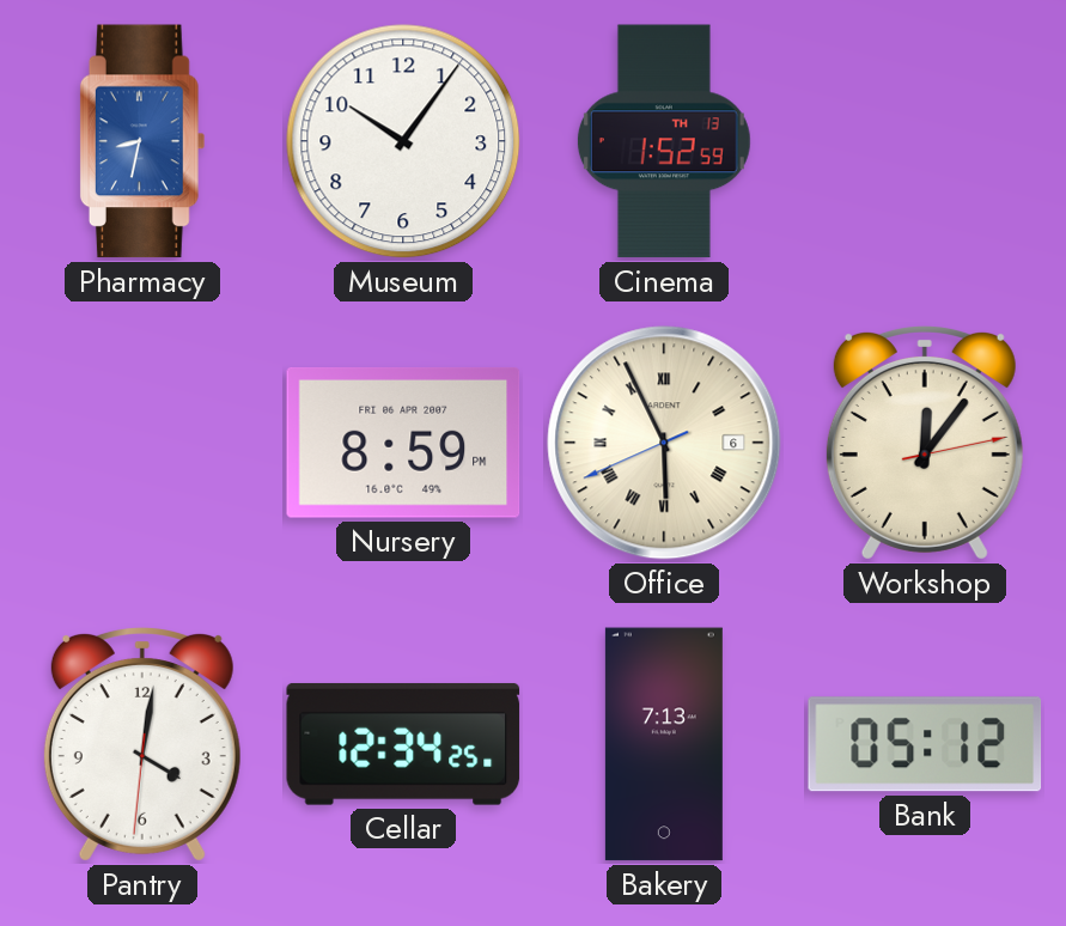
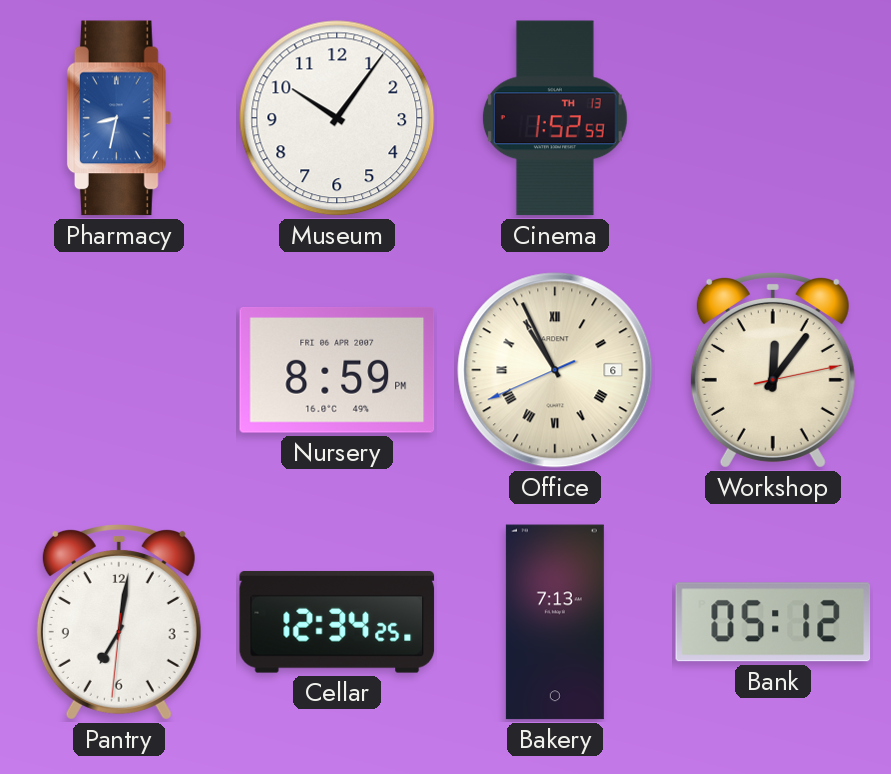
Office: 5:55 -> 10:55
Pantry: 4:01 -> 7:01
